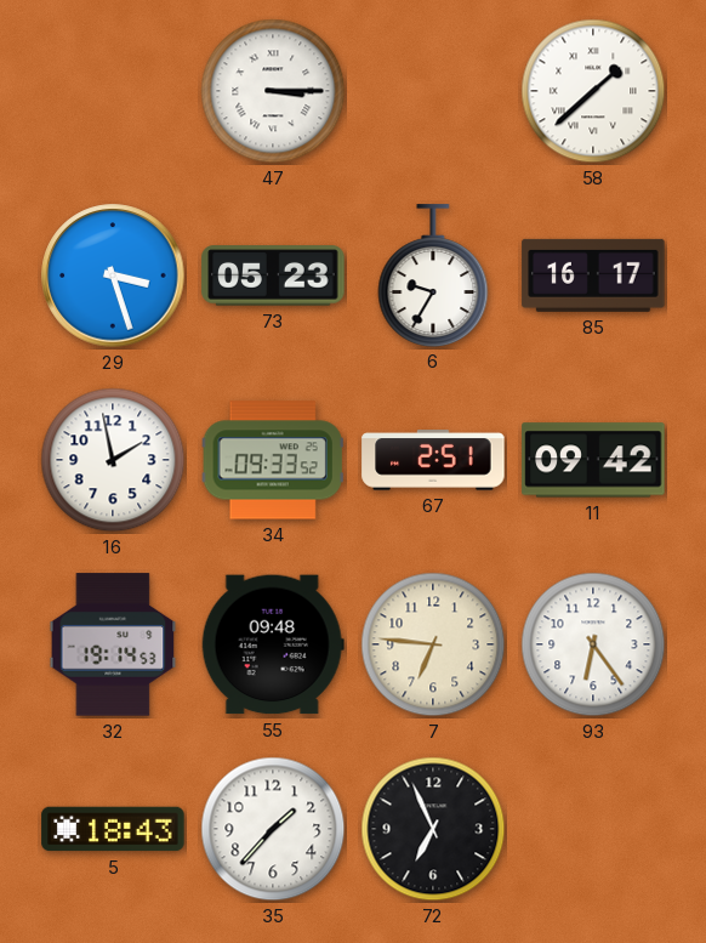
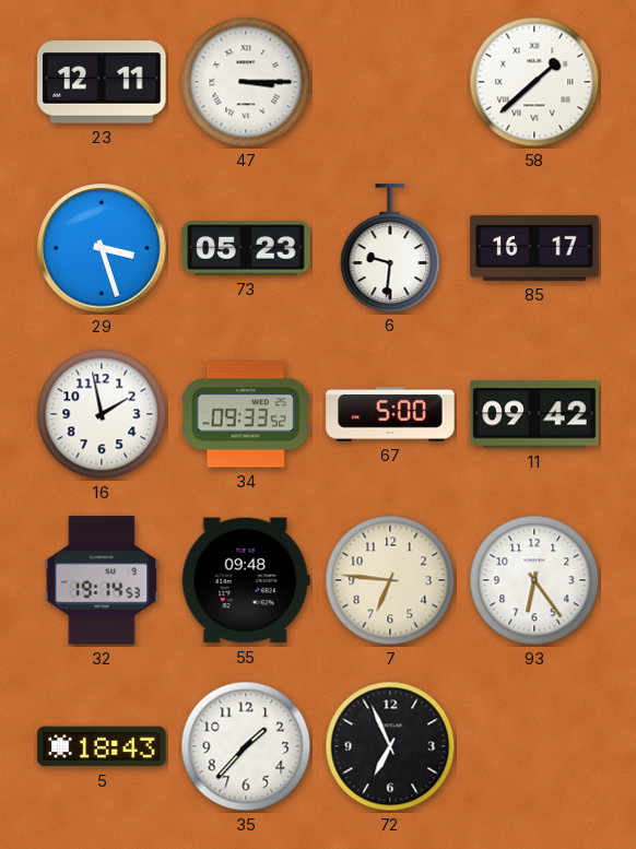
23: none -> 12:11
6: 9:35 -> 9:31
67: 2:51 -> 5:00
